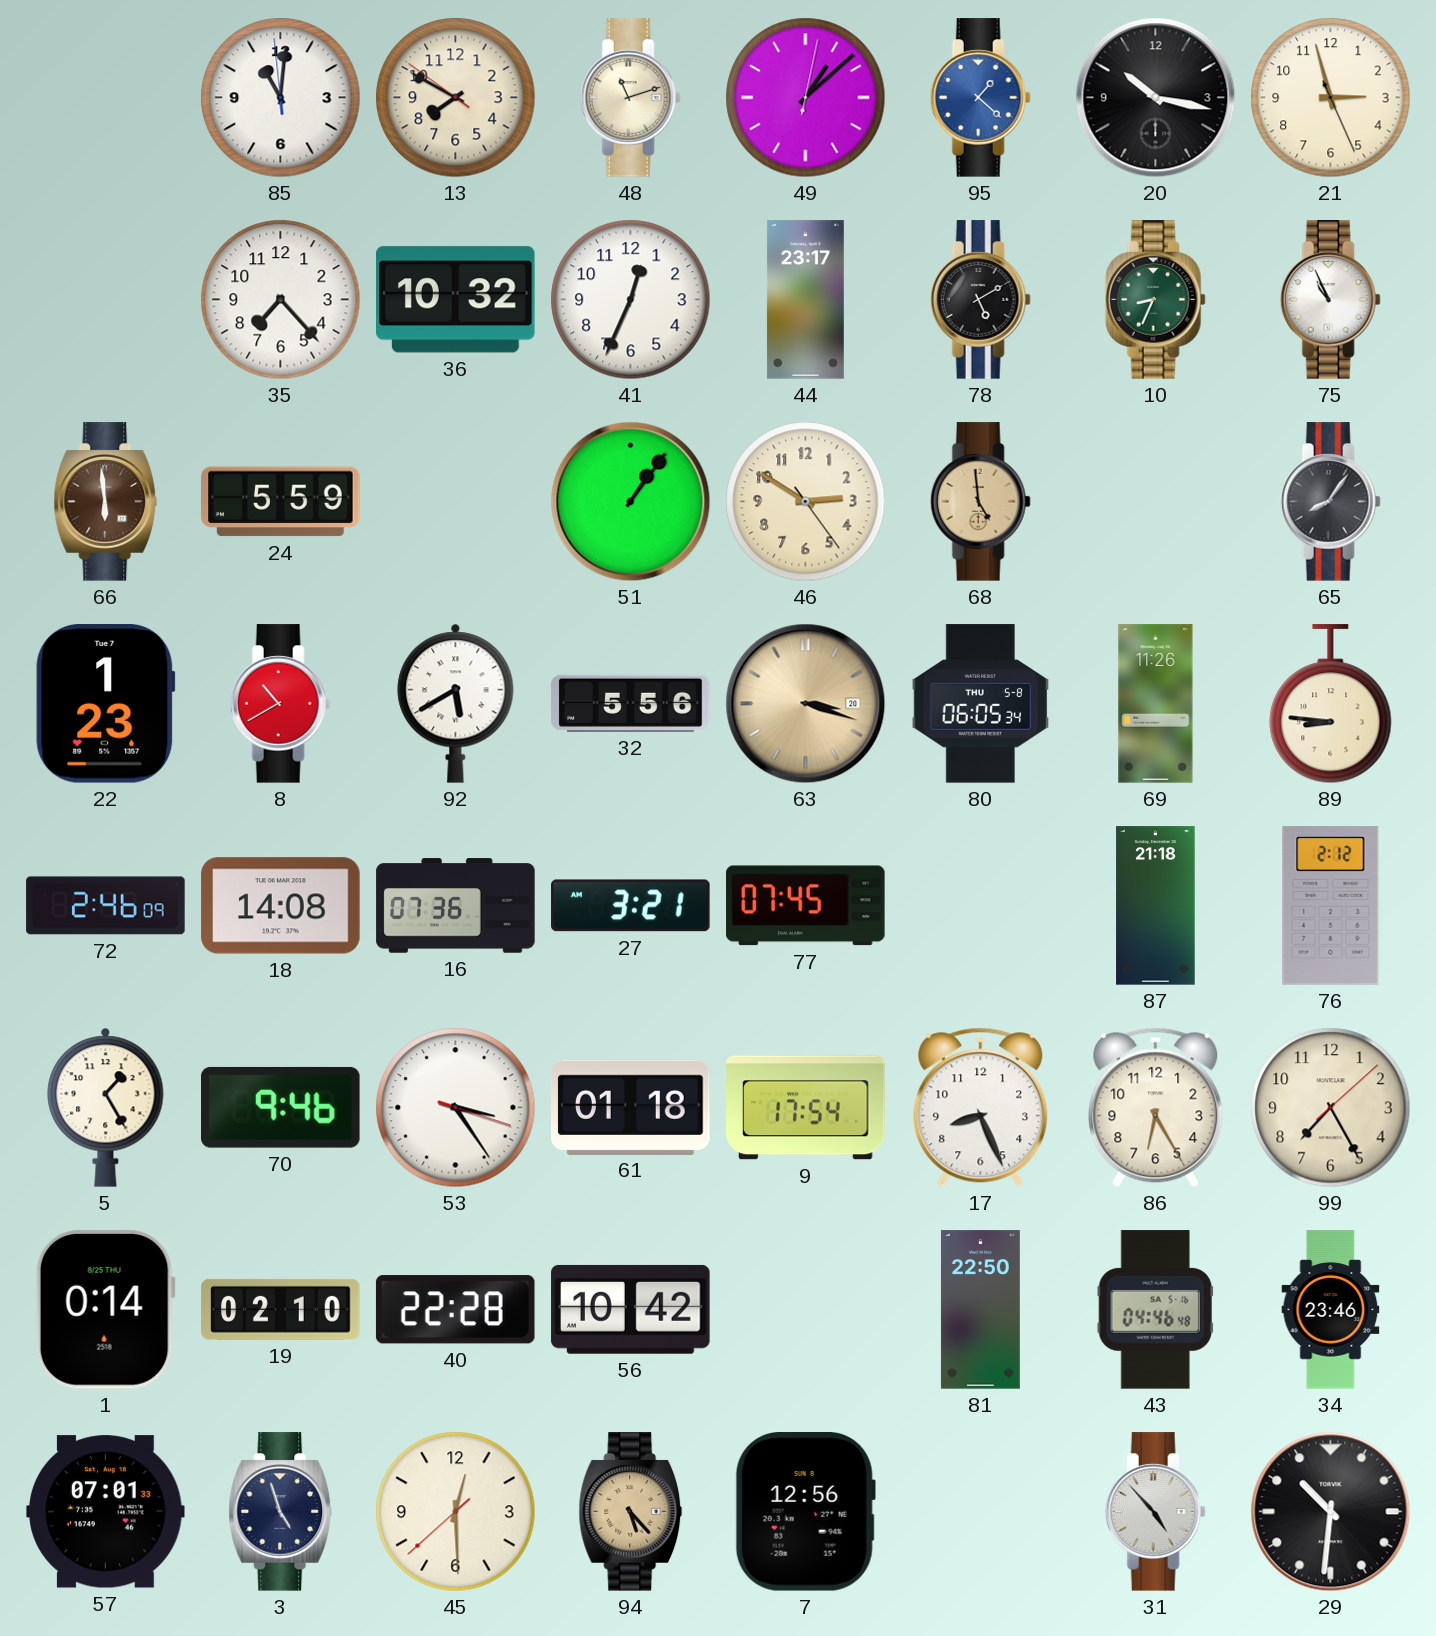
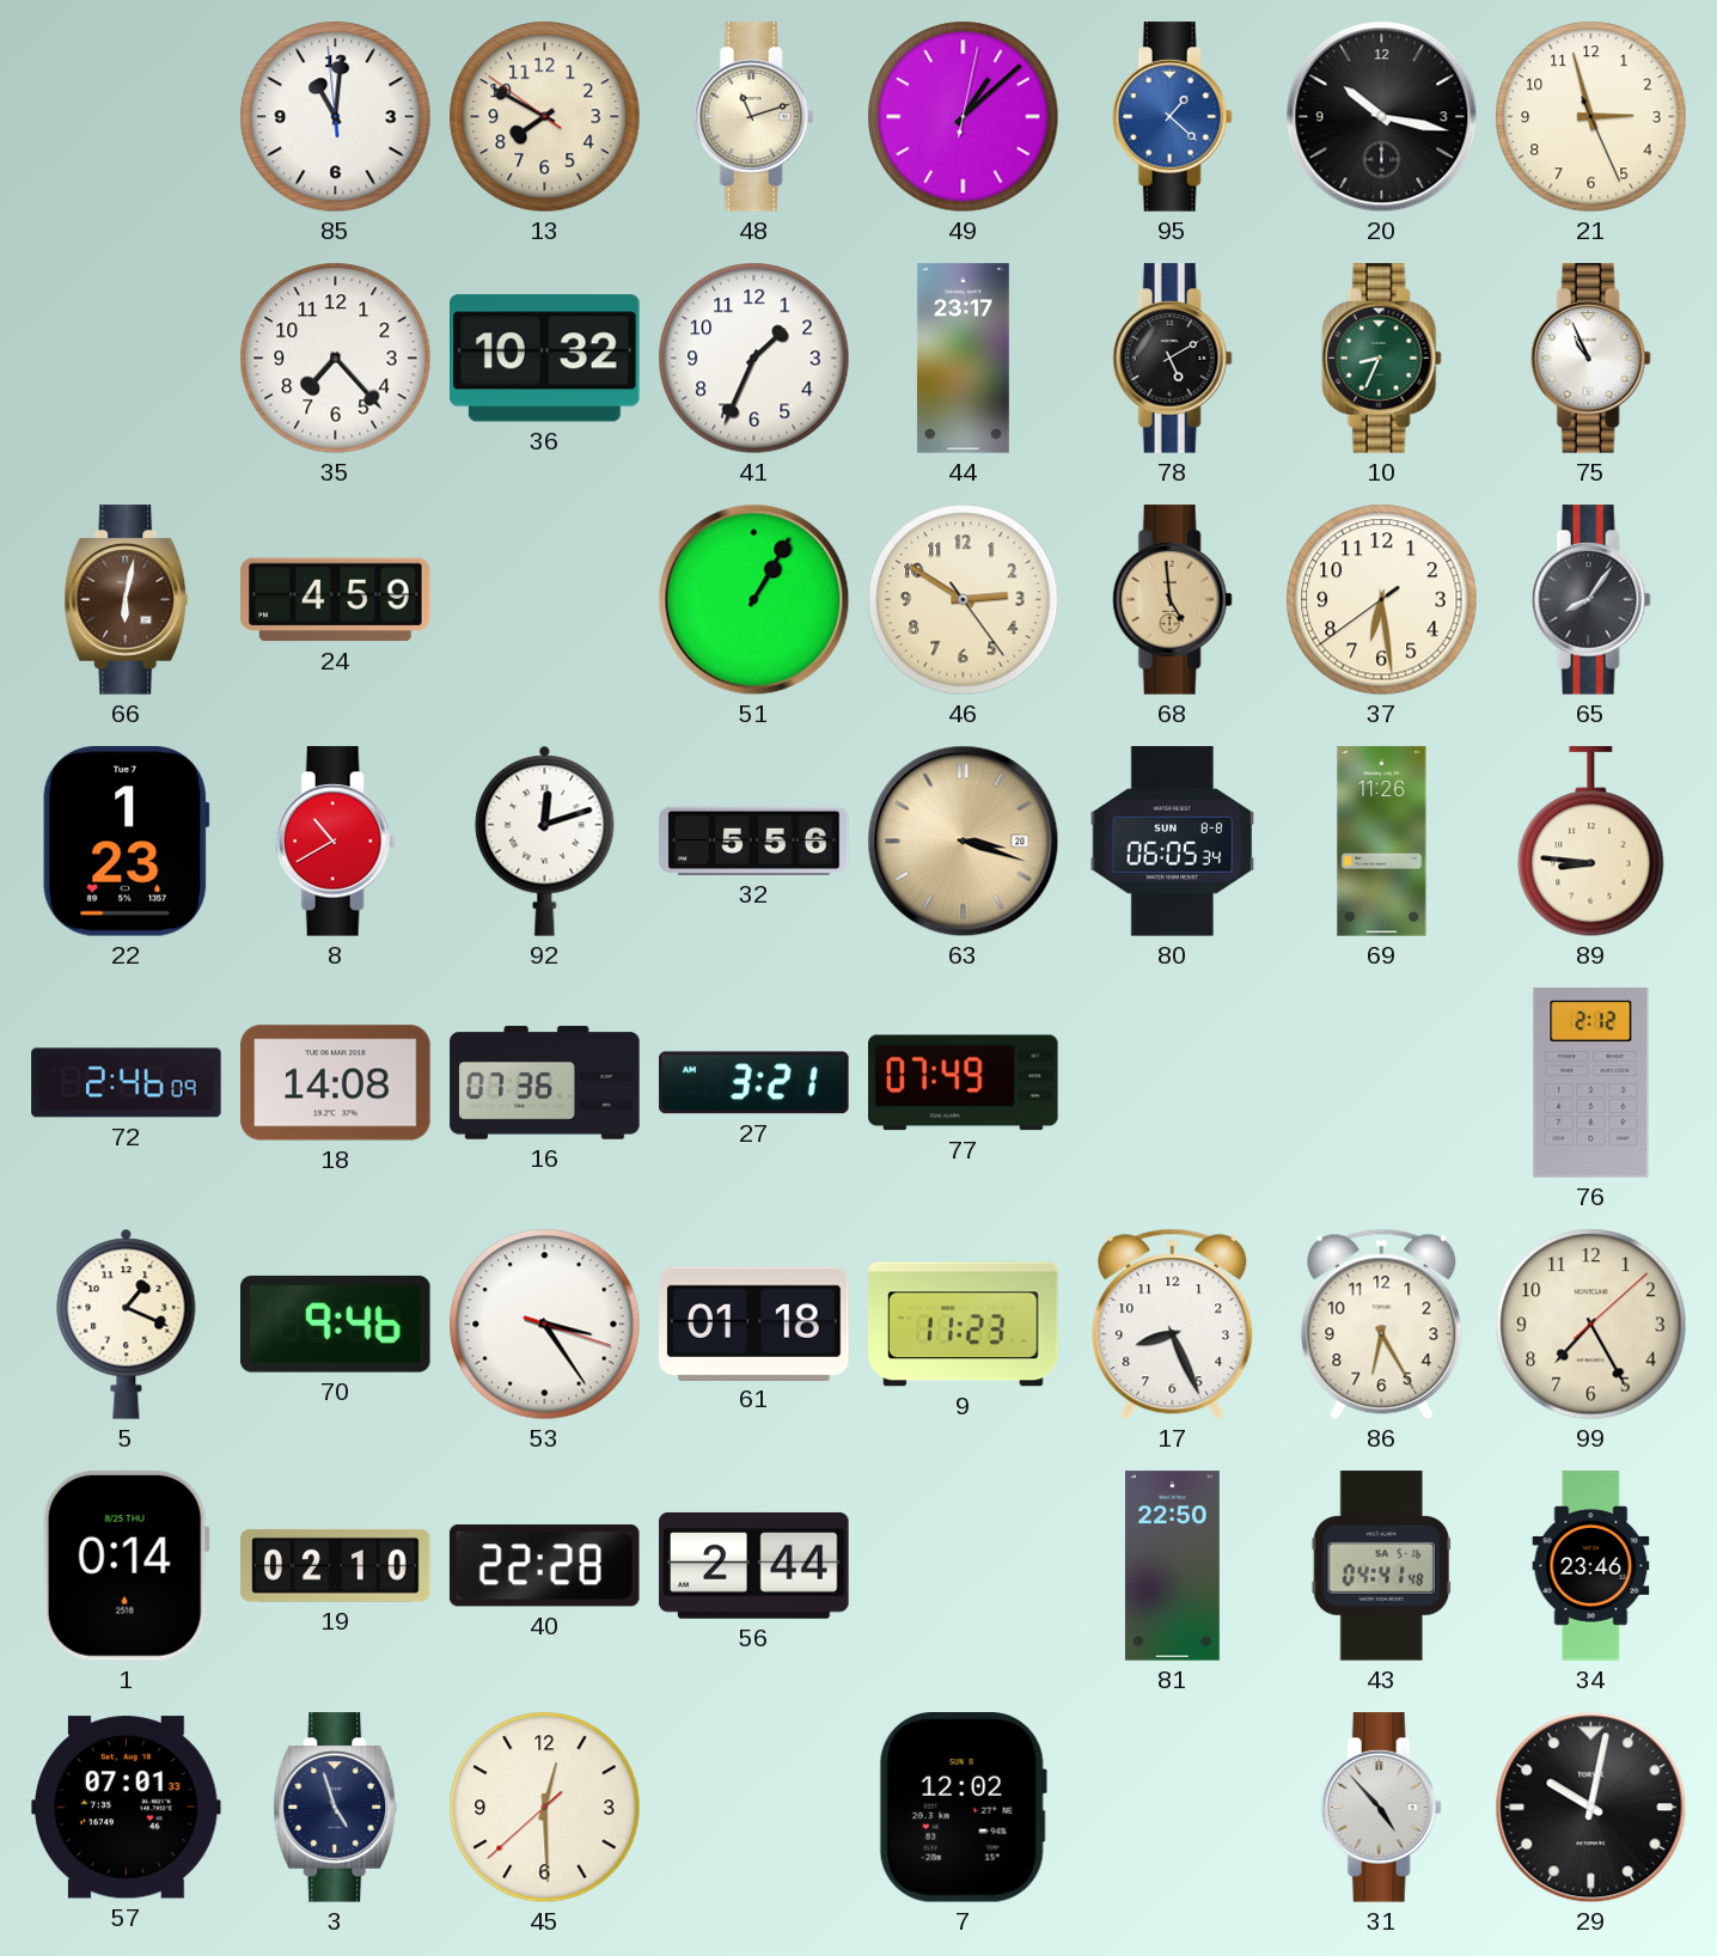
41: 12:34 -> 1:34
66: 5:59 -> 6:02
24: 5:59 -> 4:59
51: 1:06 -> 1:05
37: none -> 6:28
92: 5:40 -> 12:12
80 date: THU 5-8 -> SUN 8-8
77: 07:45 -> 07:49
87: 21:18 -> none
5: 1:25 -> 1:19
9: 17:54 -> 11:23
56: 10:42 -> 2:44
43: 04:46 -> 04:41
94: 5:23 -> none
7: 12:56 -> 12:02
29: 10:31 -> 10:02
